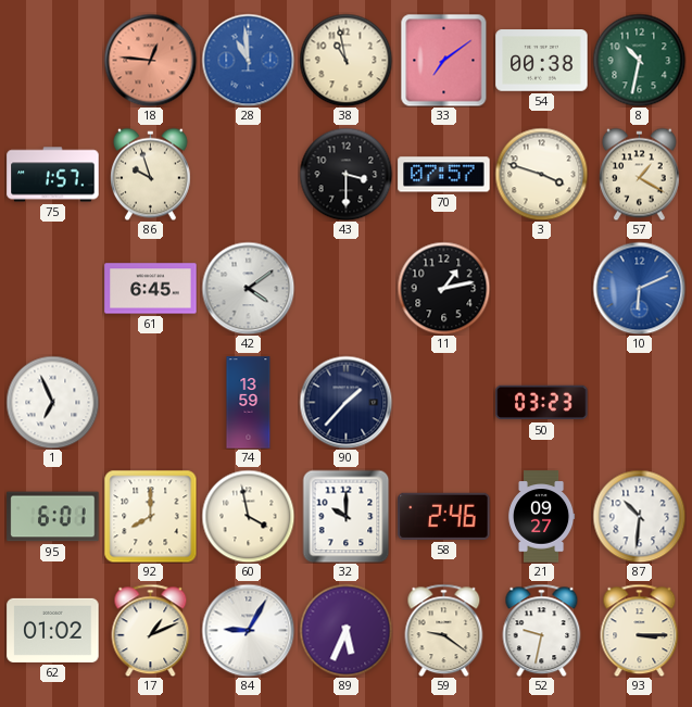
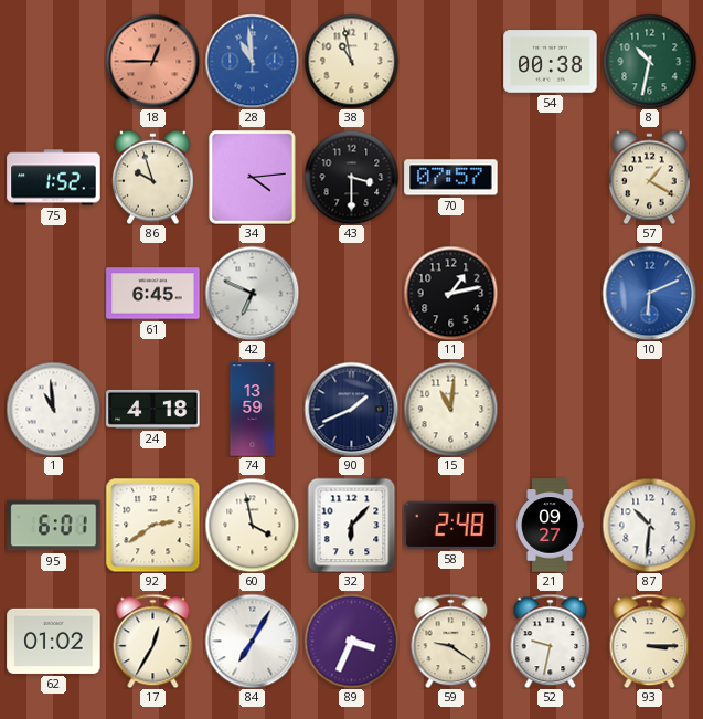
18: 12:46 -> 12:45
33: 7:09 -> none
75: 1:57 -> 1:52
34: none -> 4:14
3: 3:48 -> none
42: 4:09 -> 6:49
1: 6:56 -> 10:59
24: none -> 4:18
90: 1:37 -> 1:41
15: none -> 11:01
50: 03:23 -> none
92: 8:00 -> 2:39
32: 10:00 -> 6:07
58: 2:46 -> 2:48
17: 1:11 -> 12:35
84: 9:05 -> 7:05
89: 5:34 -> 3:34
